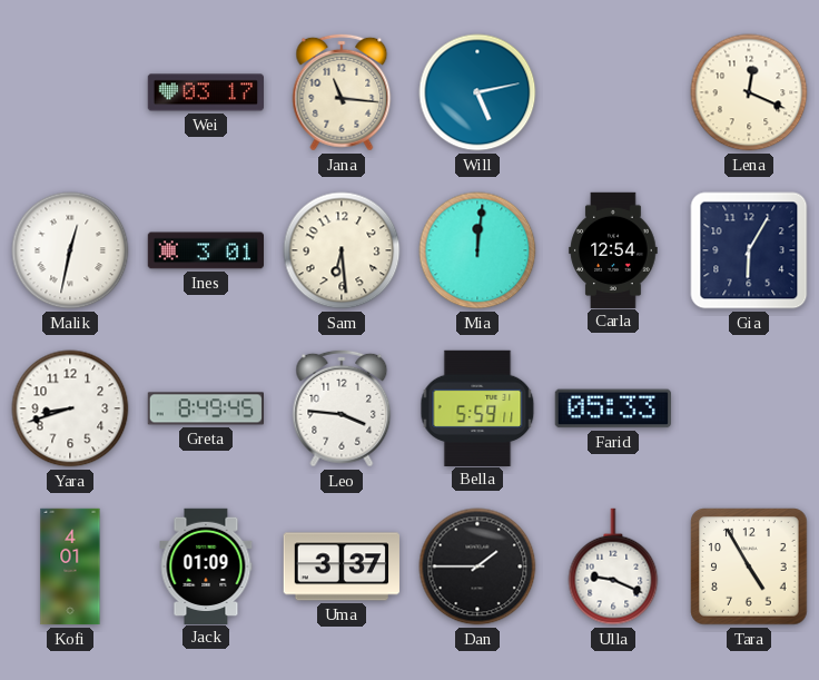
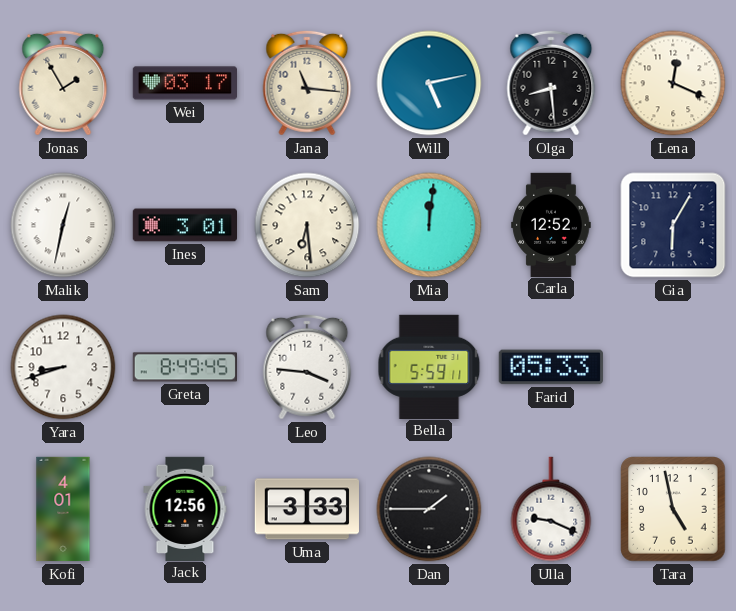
Jonas: none -> 1:55
Olga: none -> 8:29
Carla: 12:54 -> 12:52
Jack: 01:09 -> 12:56
Uma: 3:37 -> 3:33
Tara: 4:55 -> 4:58
